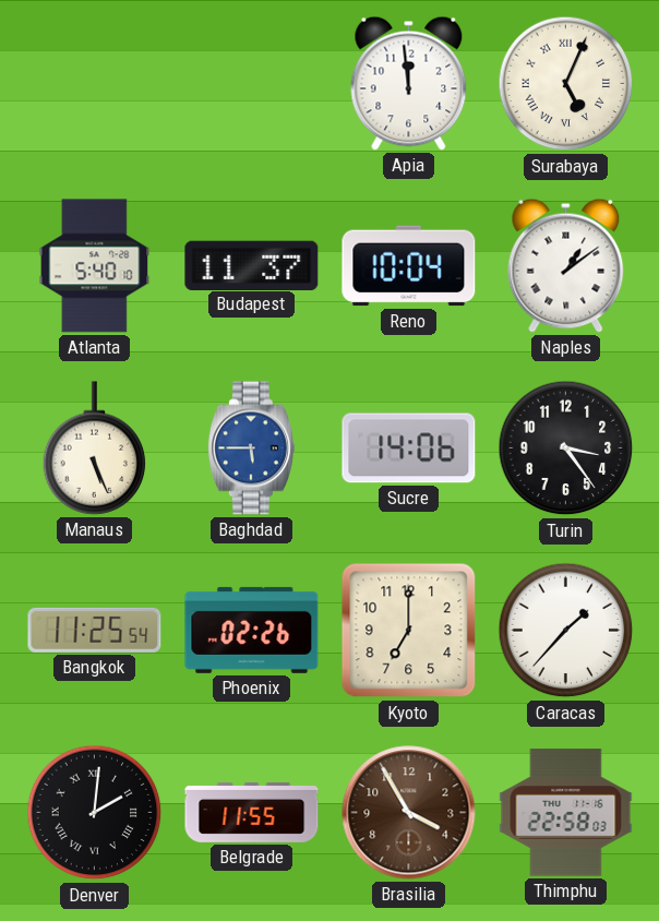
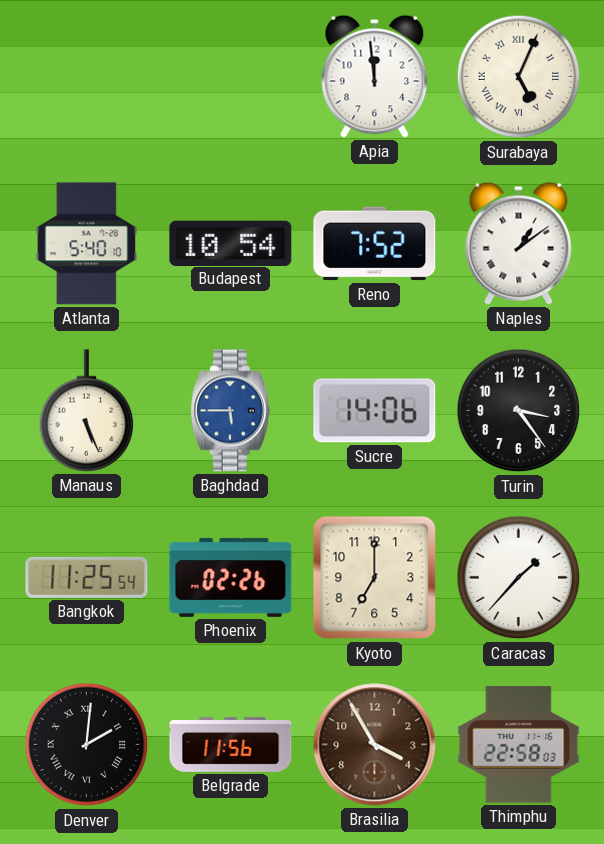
Budapest: 11:37 -> 10:54
Reno: 10:04 -> 7:52
Belgrade: 11:55 -> 11:56
